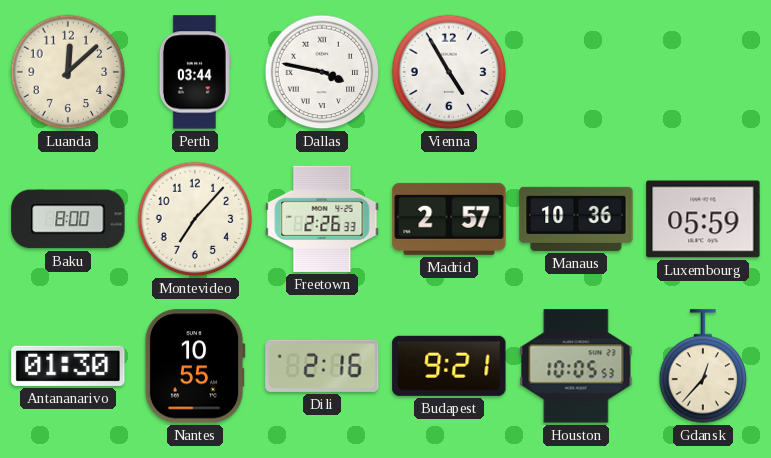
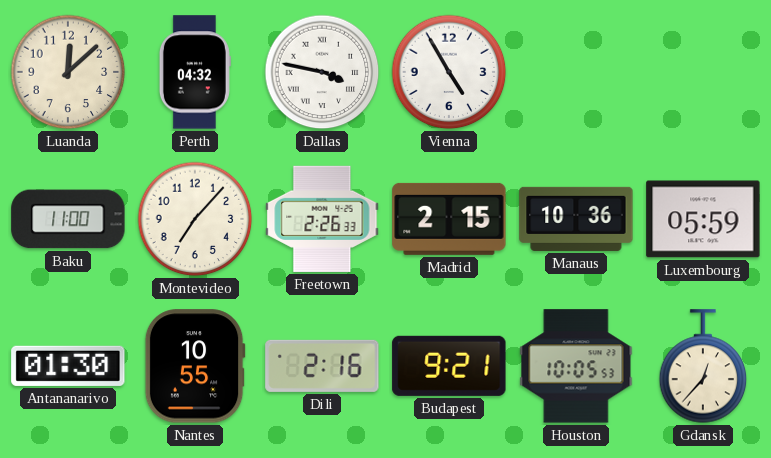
Perth: 03:44 -> 04:32
Baku: 8:00 -> 11:00
Madrid: 2:57 -> 2:15
